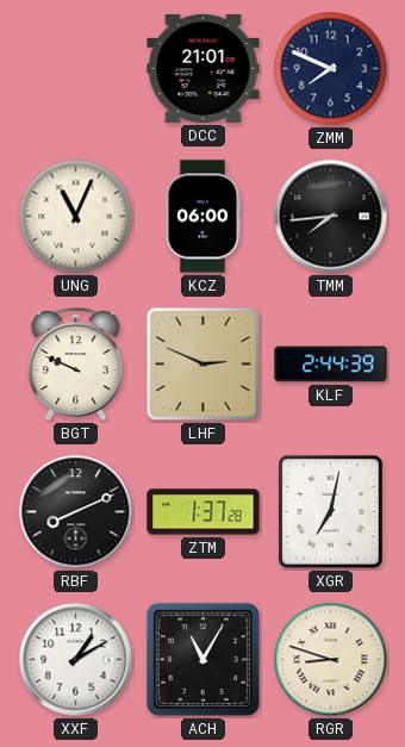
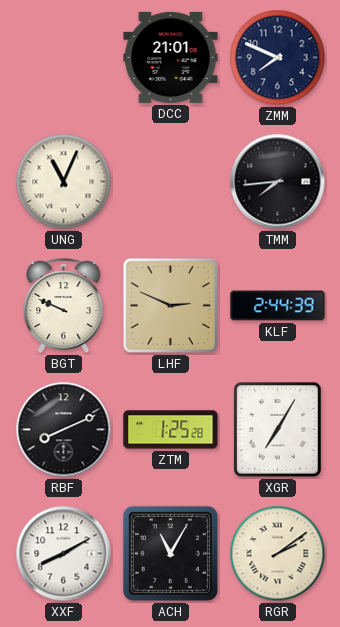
KCZ: 06:00 -> none
ZTM: 1:37 -> 1:25
XGR: 7:02 -> 7:05
XXF: 1:10 -> 8:10
RGR: 8:48 -> 2:09
